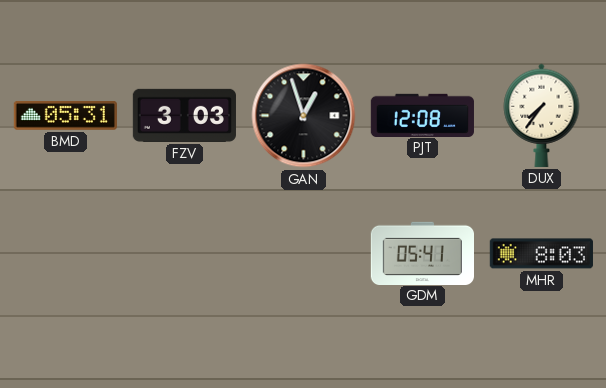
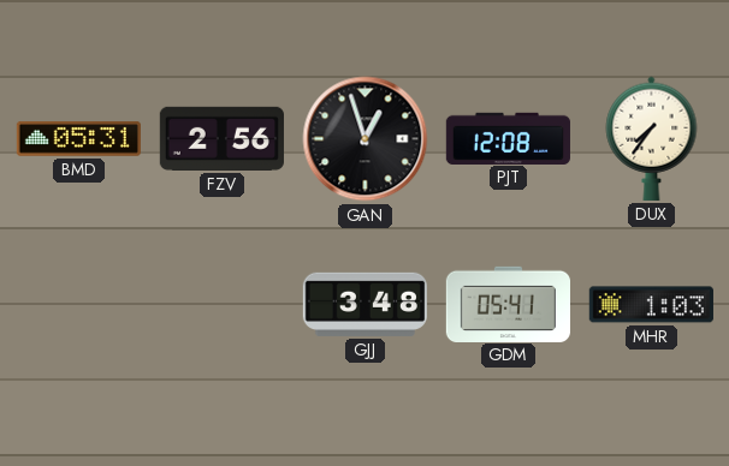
FZV: 3:03 -> 2:56
GJJ: none -> 3:48
MHR: 8:03 -> 1:03
